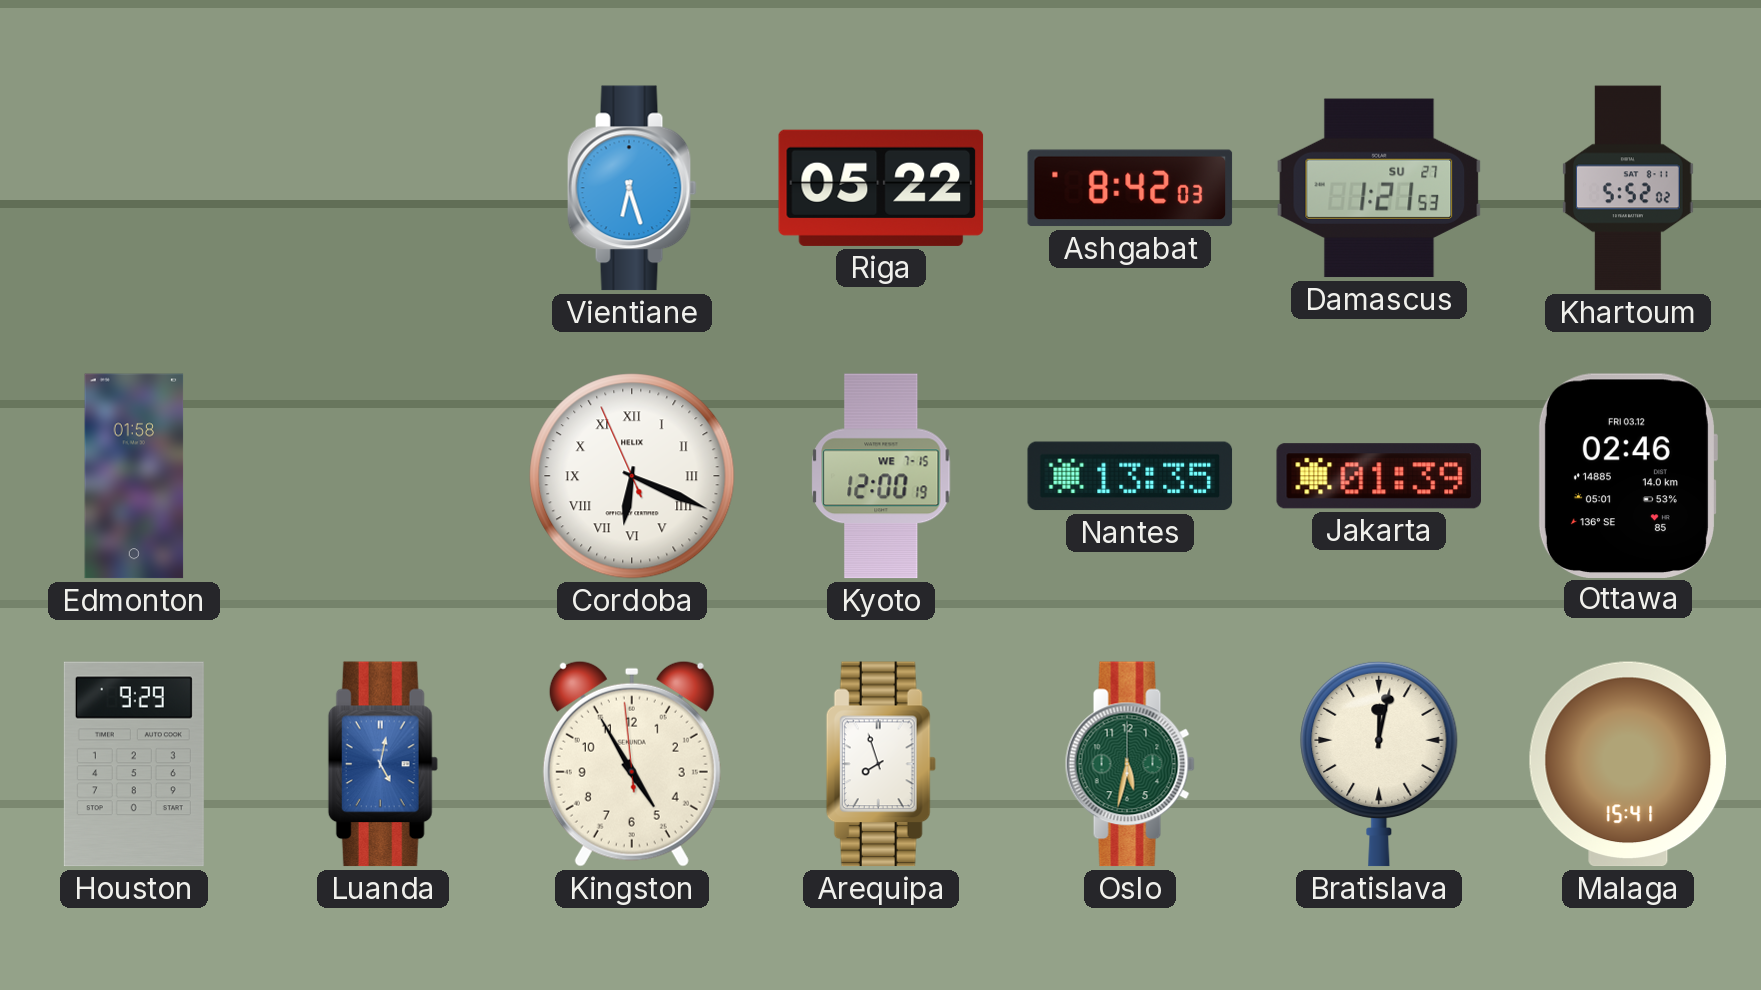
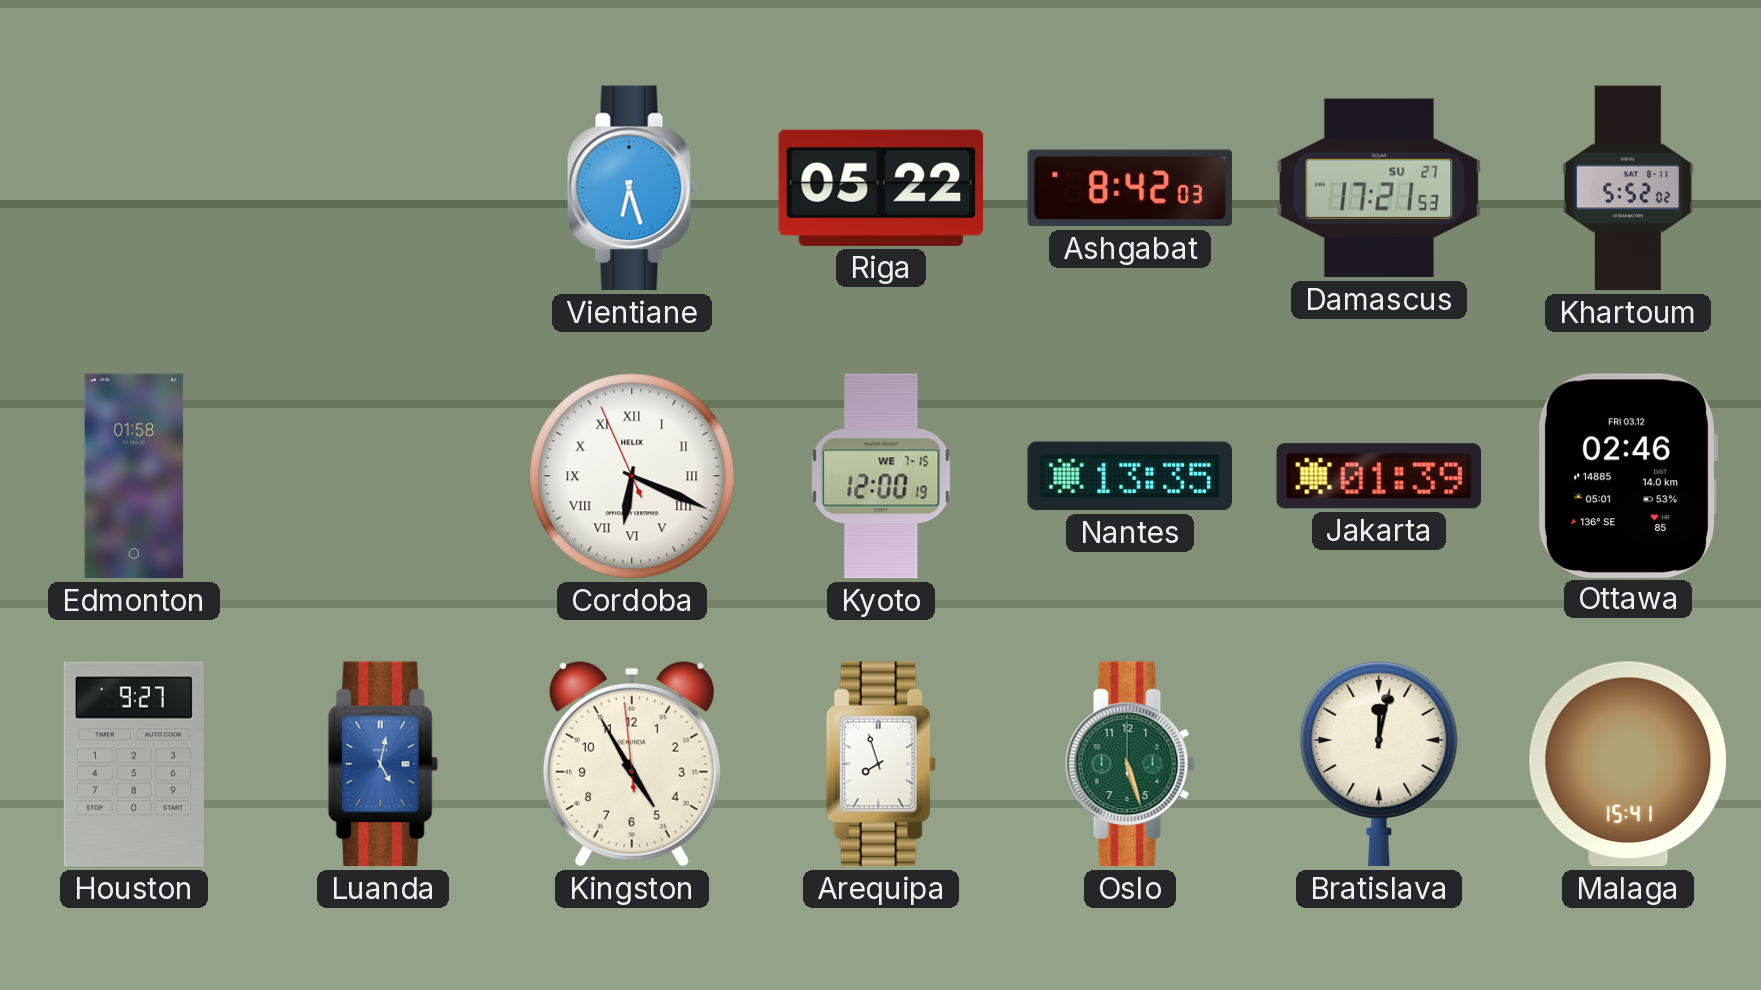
Damascus: 1:21 -> 17:21
Houston: 9:29 -> 9:27
Oslo: 5:32 -> 5:27
